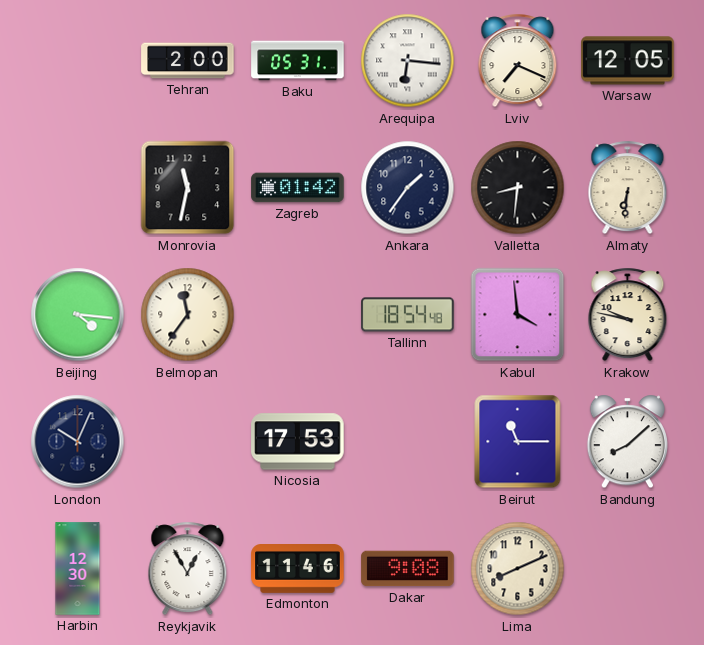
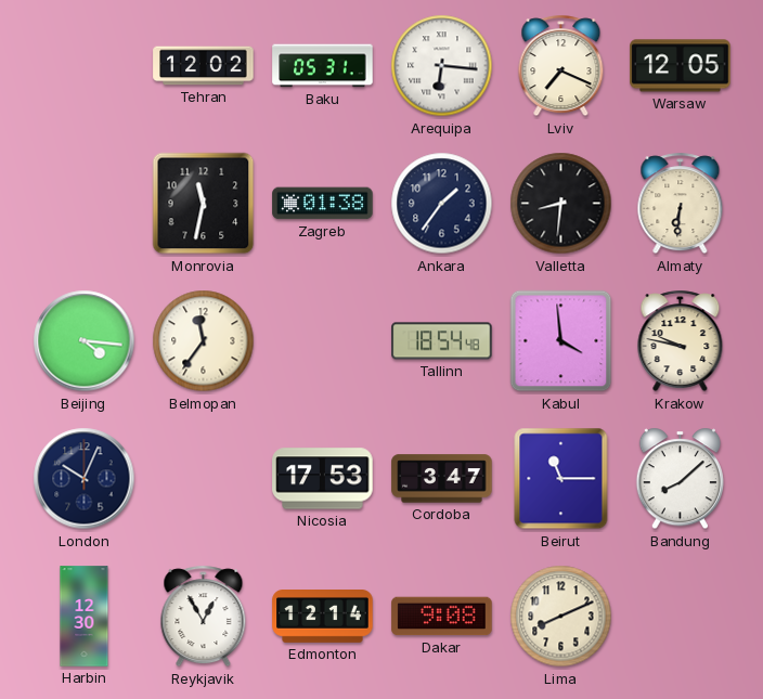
Tehran: 2:00 -> 12:02
Zagreb: 01:42 -> 01:38
Cordoba: none -> 3:47
Edmonton: 11:46 -> 12:14
